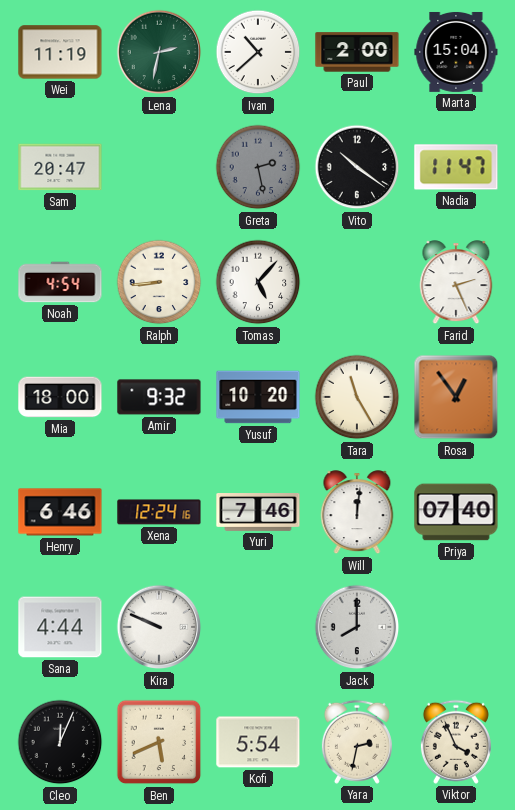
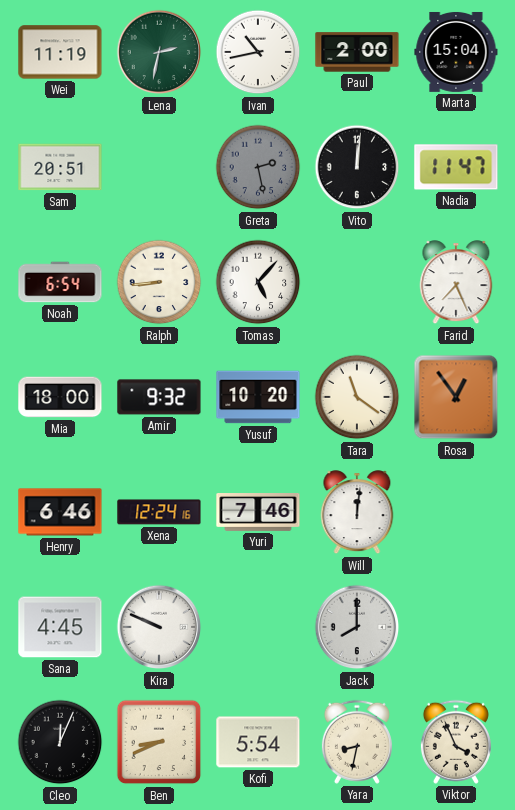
Ivan: 10:38 -> 10:43
Sam: 20:47 -> 20:51
Vito: 10:21 -> 12:01
Noah: 4:54 -> 6:54
Farid: 2:26 -> 7:26
Tara: 11:25 -> 11:21
Priya: 07:40 -> none
Sana: 4:44 -> 4:45
Ben: 5:41 -> 8:41
Yara: 2:32 -> 8:32
